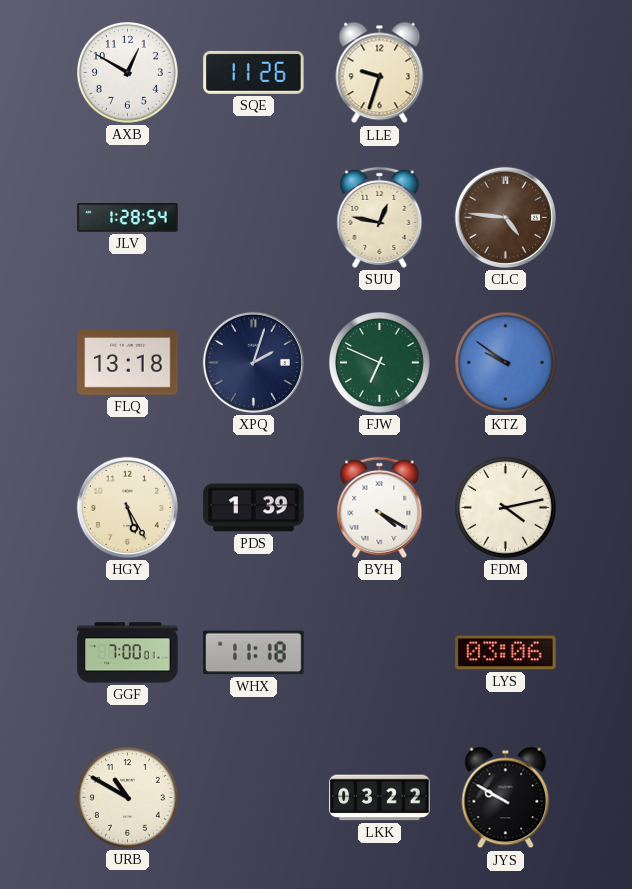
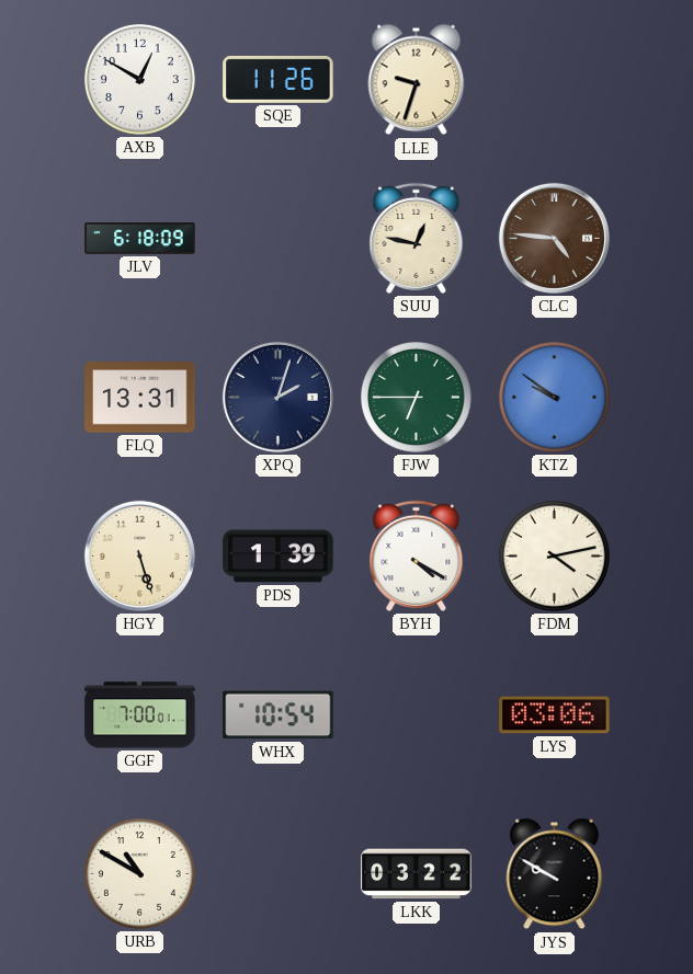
JLV: 1:28 -> 6:18
FLQ: 13:18 -> 13:31
FJW: 6:49 -> 6:45
HGY: 5:25 -> 5:27
WHX: 11:18 -> 10:54
